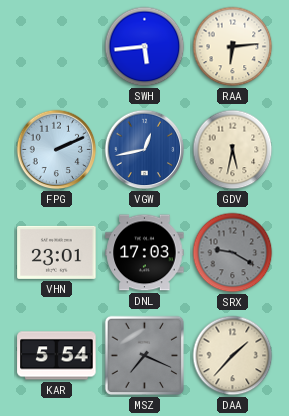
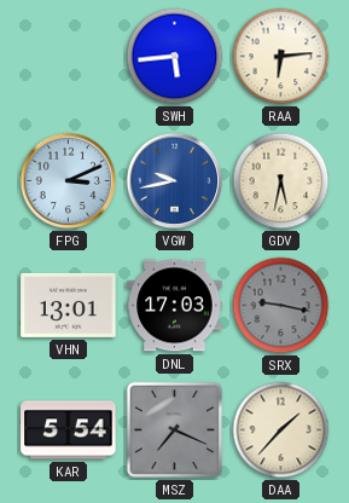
FPG: 2:11 -> 3:11
VGW: 12:43 -> 9:43
VHN: 23:01 -> 13:01
SRX: 9:20 -> 9:17
